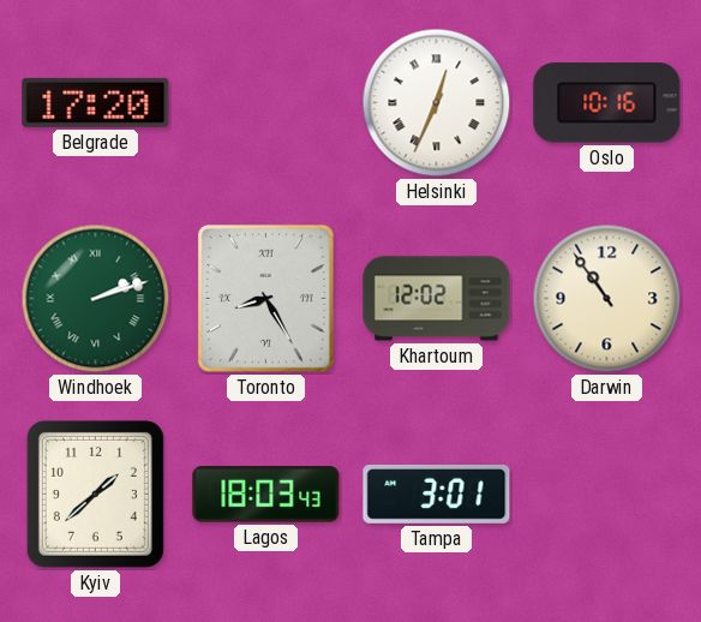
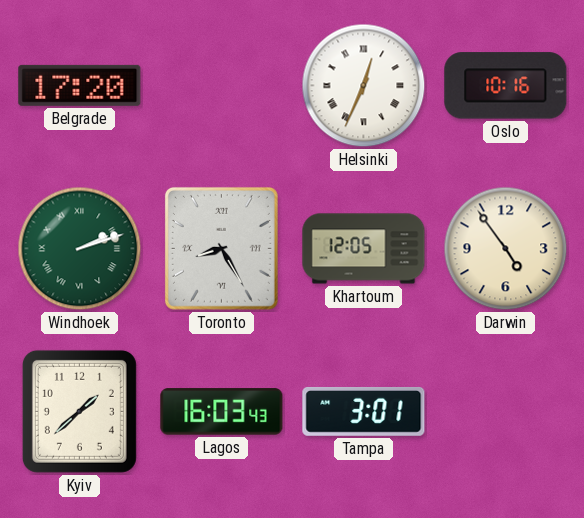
Khartoum: 12:02 -> 12:05
Darwin: 10:54 -> 4:54
Lagos: 18:03 -> 16:03
